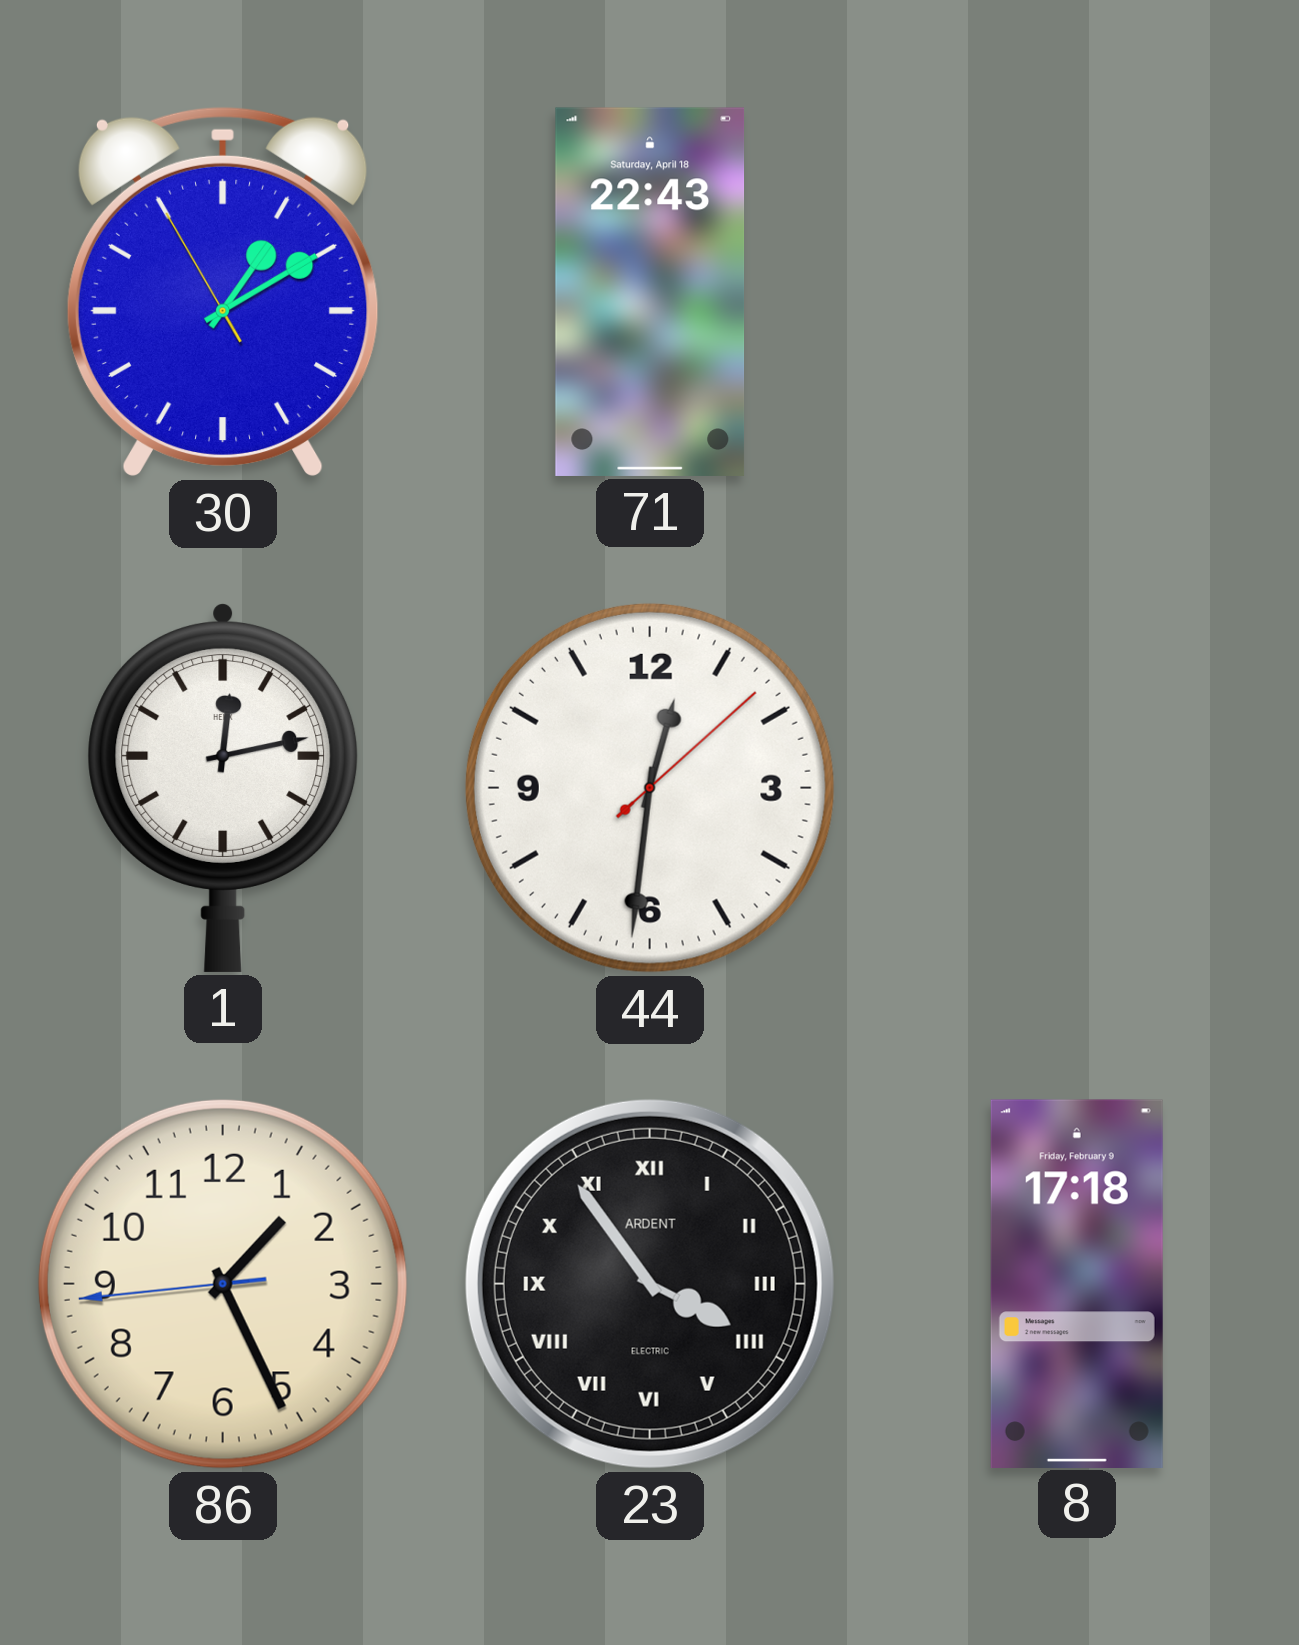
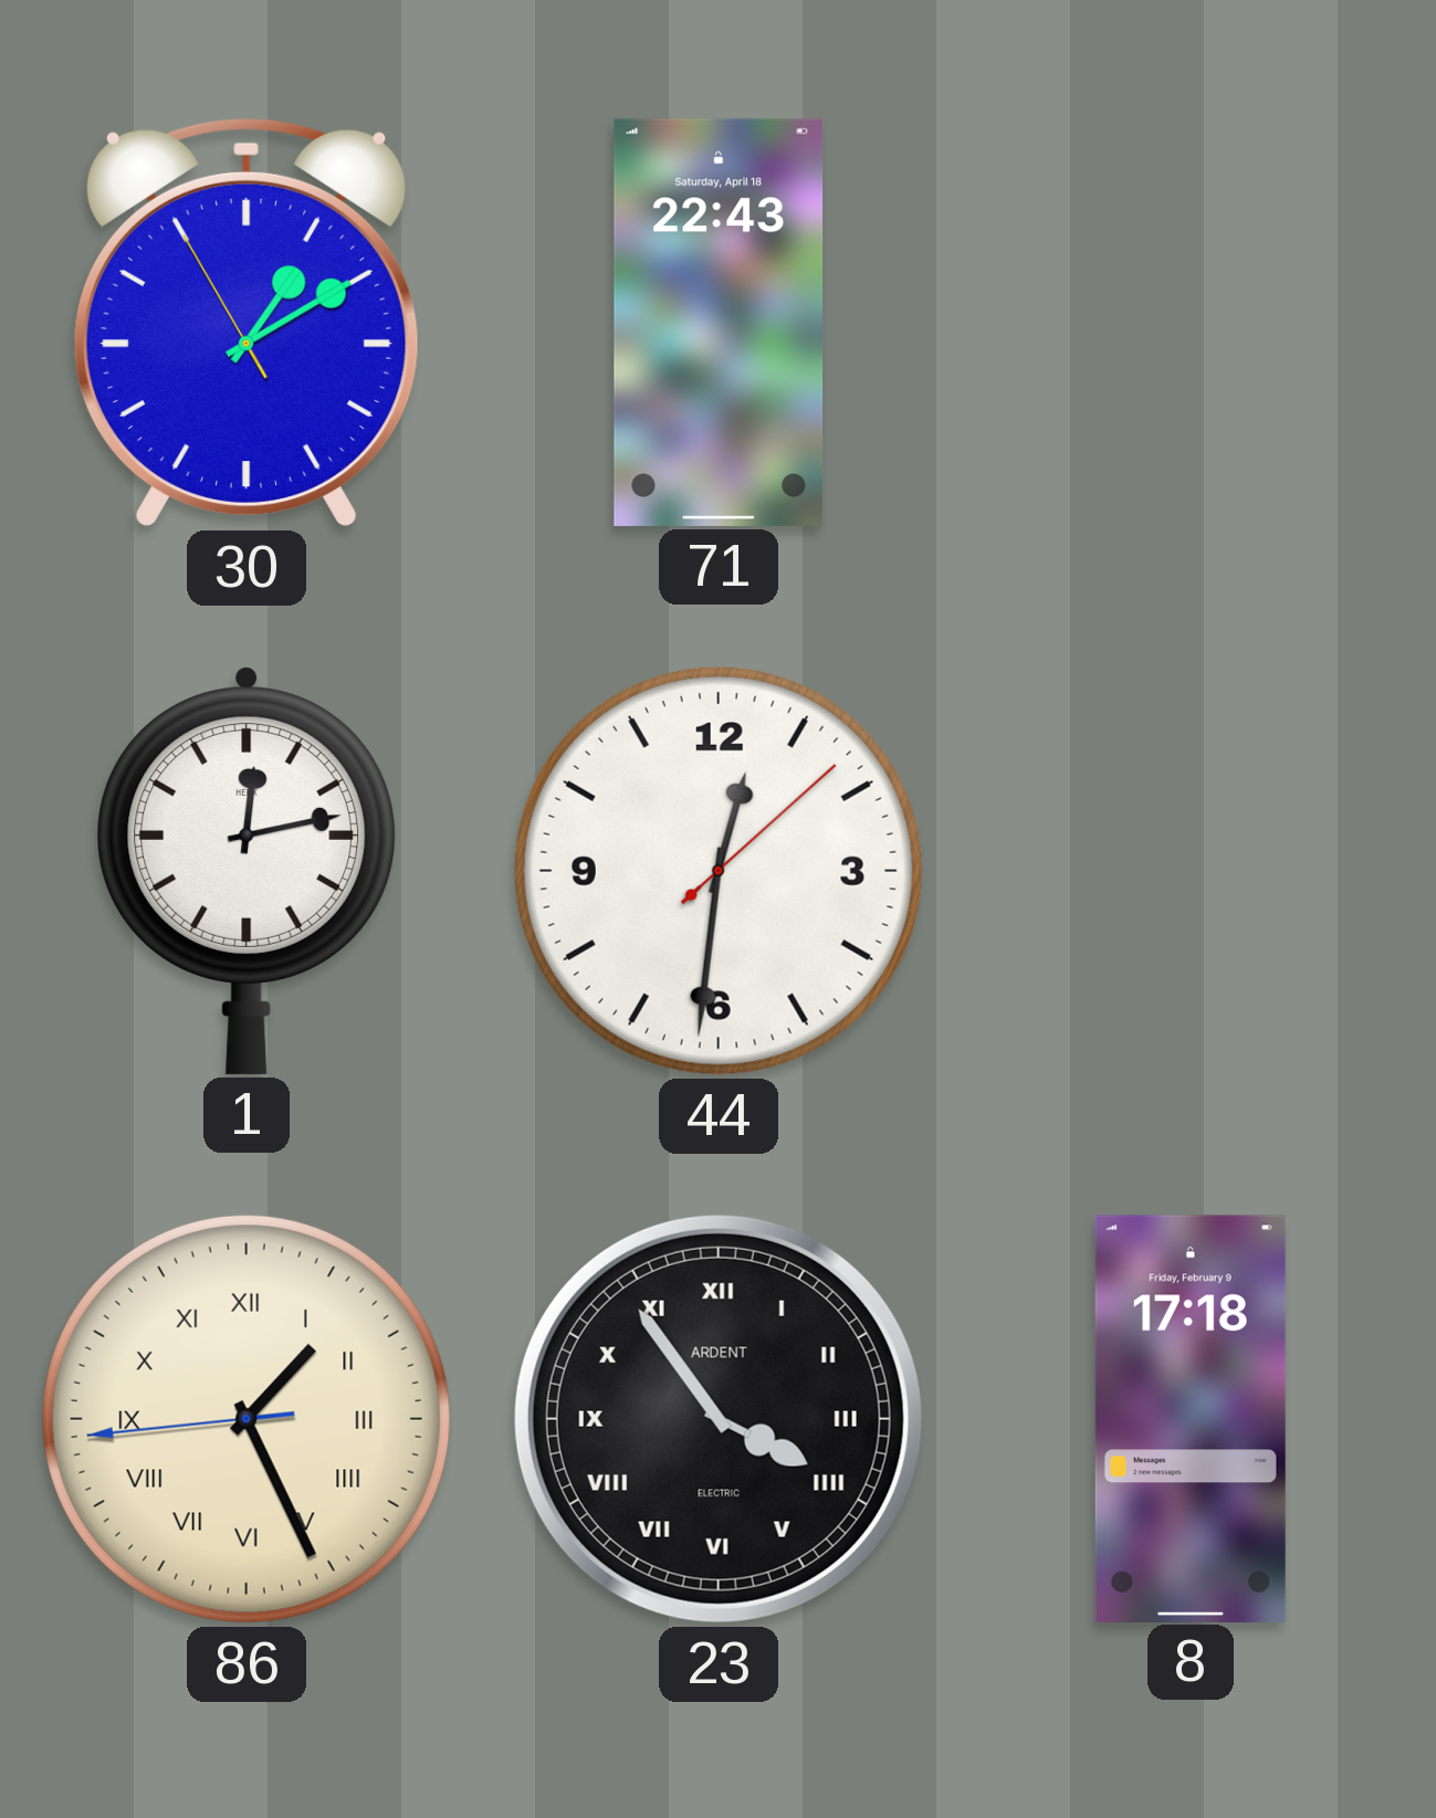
86 numerals: Arabic -> Roman
